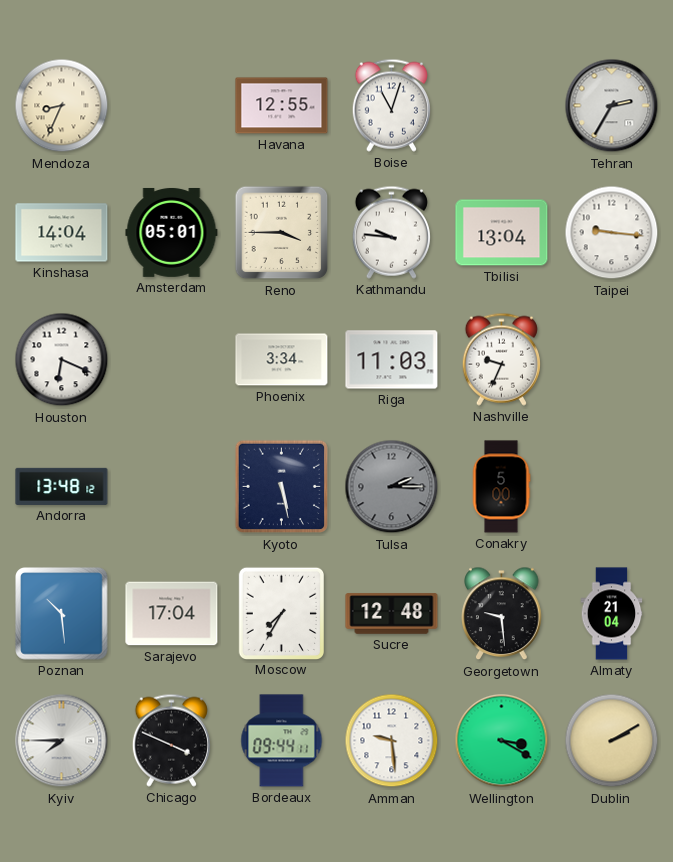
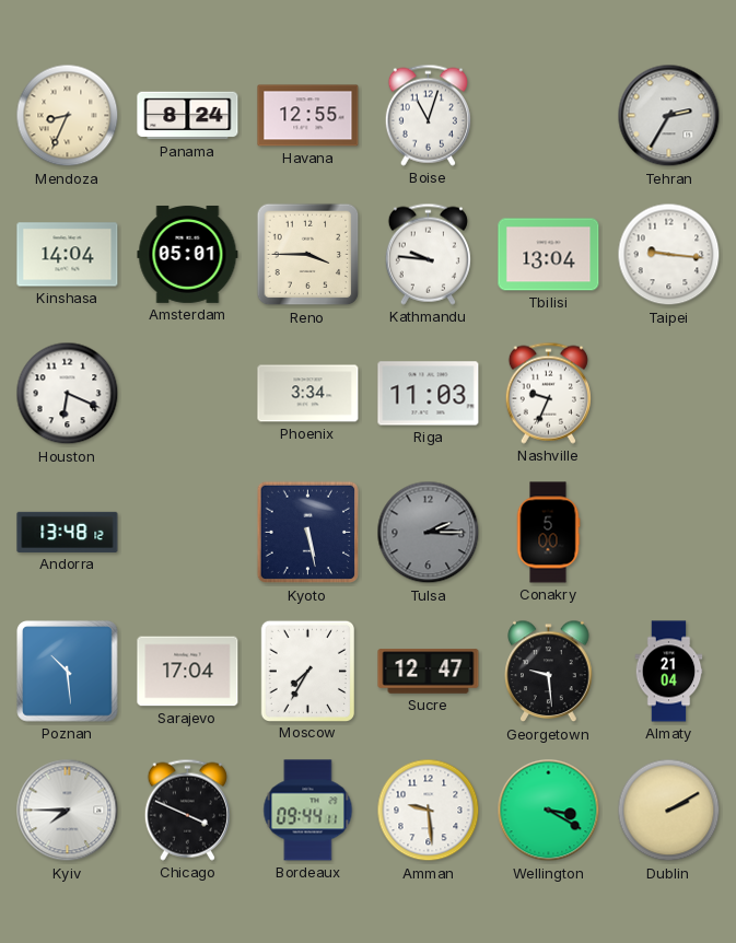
Panama: none -> 8:24
Sucre: 12:48 -> 12:47
